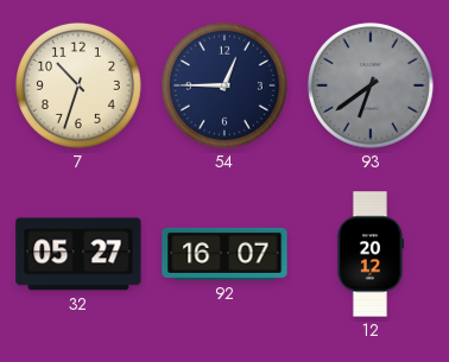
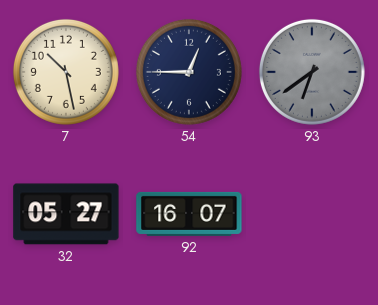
7: 10:33 -> 10:28
12: 20:12 -> none
